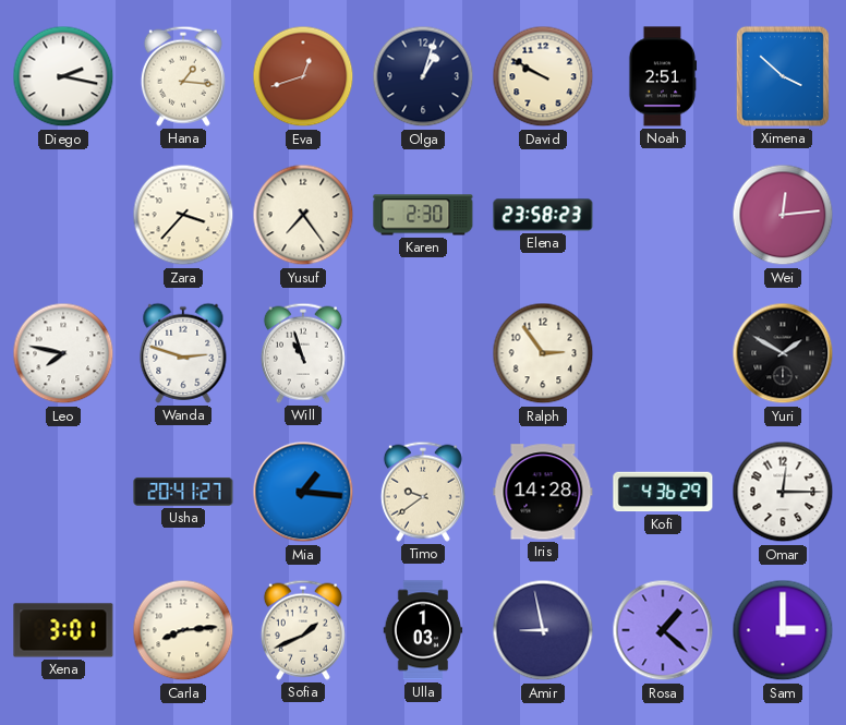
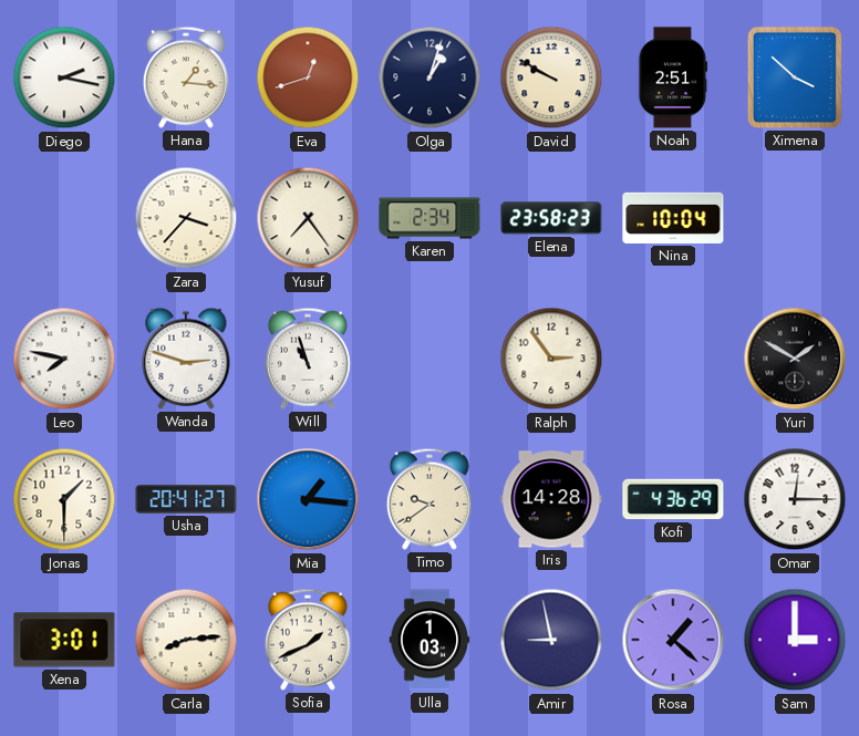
Karen: 2:30 -> 2:34
Nina: none -> 10:04
Wei: 12:14 -> none
Jonas: none -> 1:30
